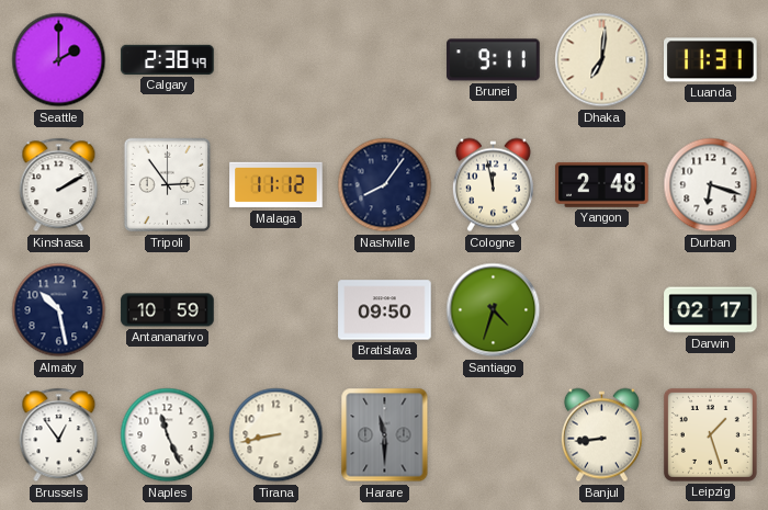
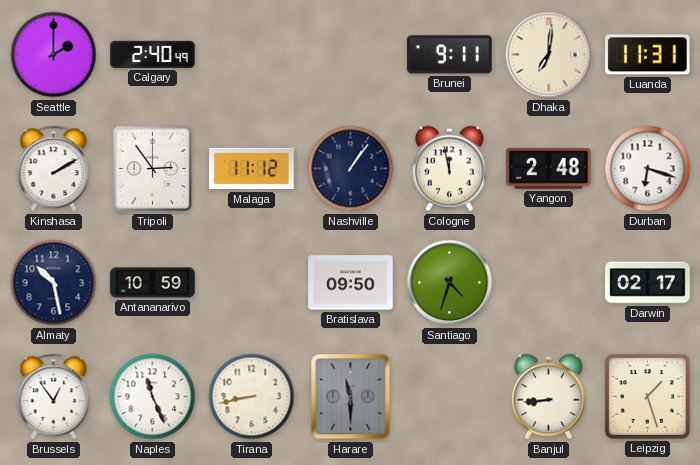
Calgary: 2:38 -> 2:40
Nashville: 8:06 -> 1:06
